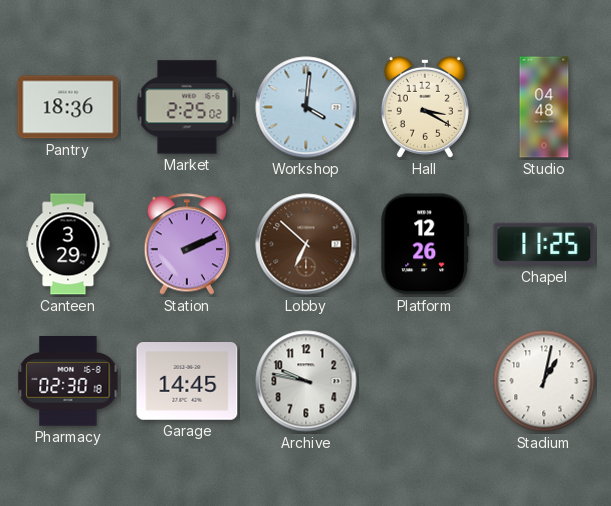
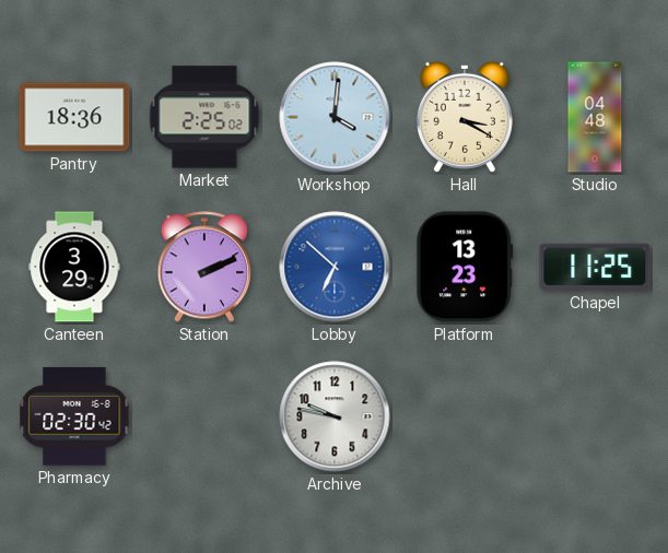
Lobby dial: brown -> blue
Platform: 12:26 -> 13:23
Pharmacy: 02:30:18 -> 02:30:42
Garage: 14:45 -> none
Stadium: 1:02 -> none
